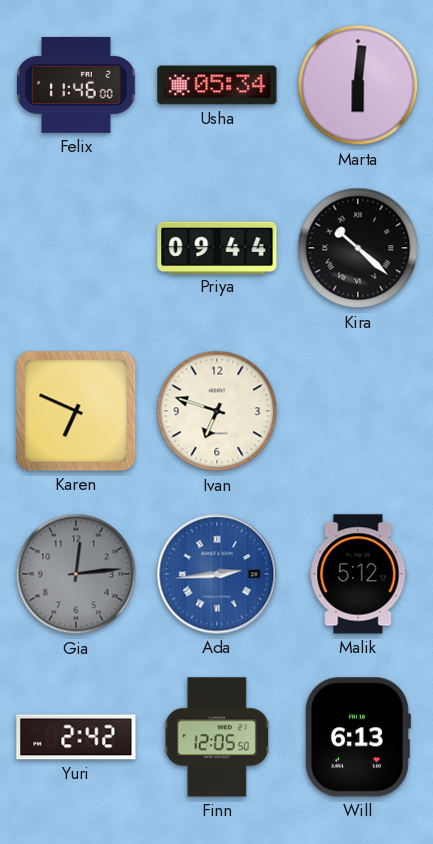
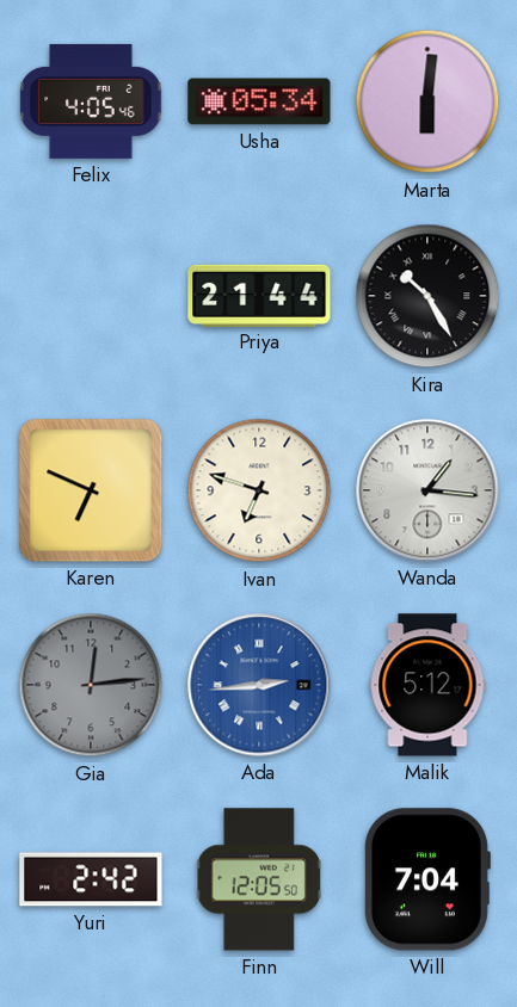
Felix: 11:46 -> 4:05
Priya: 09:44 -> 21:44
Kira: 10:22 -> 10:25
Wanda: none -> 1:16
Will: 6:13 -> 7:04
